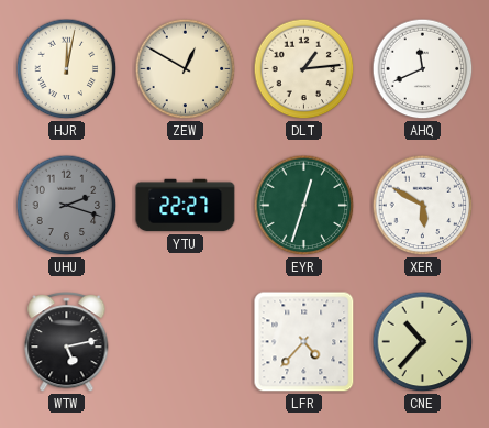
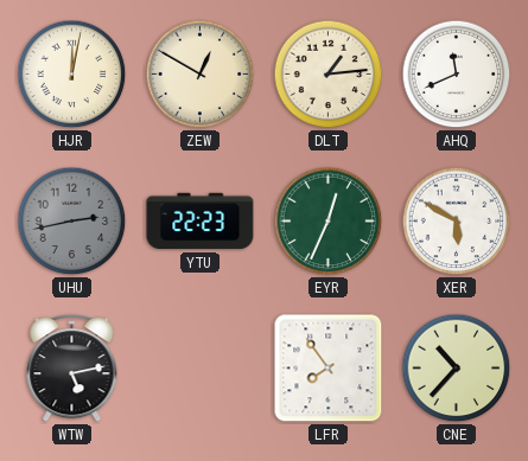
UHU: 2:18 -> 2:43
YTU: 22:27 -> 22:23
EYR: 12:33 -> 12:34
LFR: 4:37 -> 7:54
